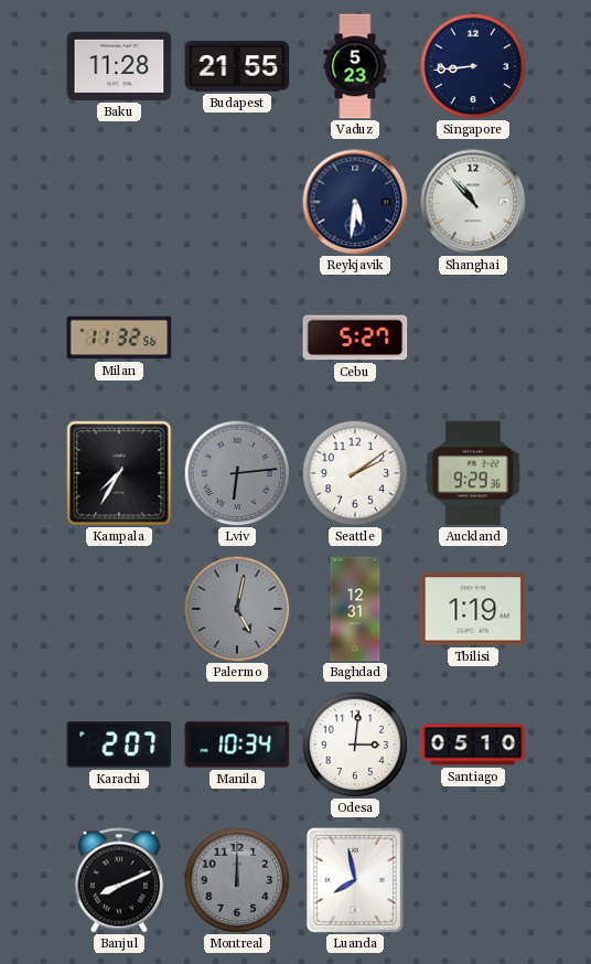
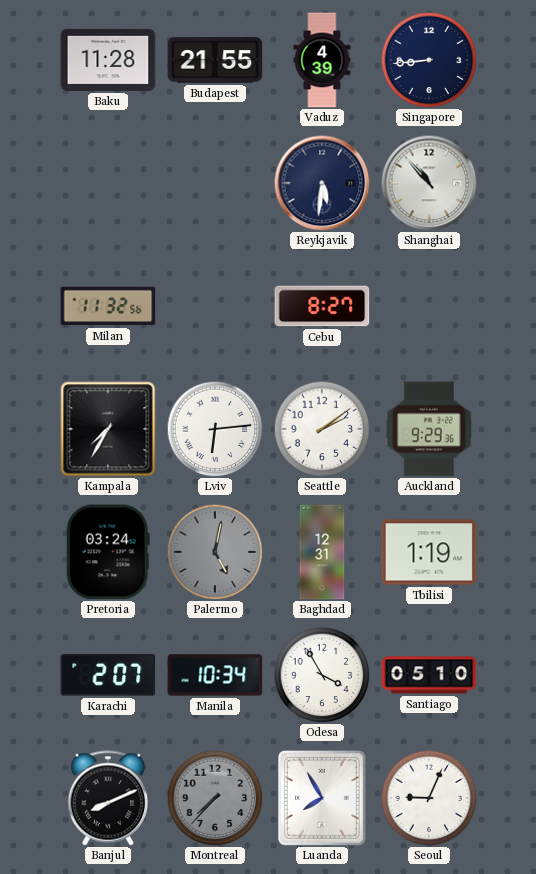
Vaduz: 5:23 -> 4:39
Cebu: 5:27 -> 8:27
Lviv dial: grey -> white
Pretoria: none -> 03:24
Odesa: 3:01 -> 3:55
Montreal: 12:00 -> 7:37
Luanda: 7:58 -> 7:55
Seoul: none -> 9:04
